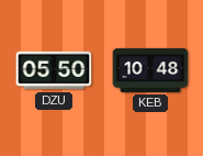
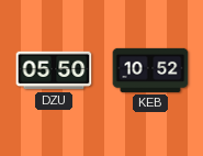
KEB: 10:48 -> 10:52
